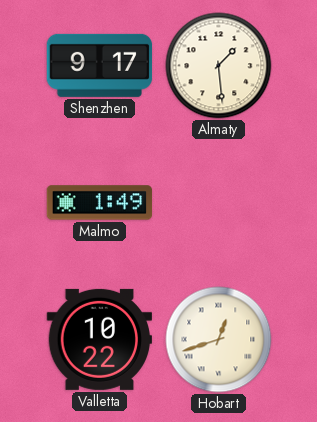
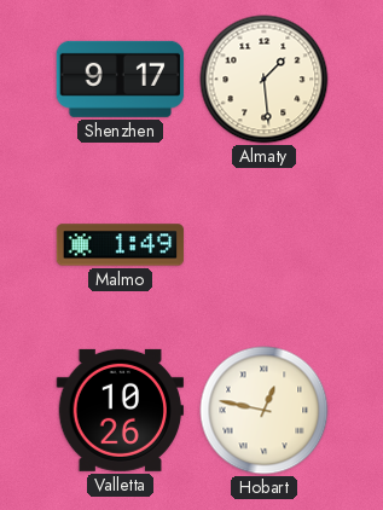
Valletta: 10:22 -> 10:26
Hobart: 12:42 -> 12:47
